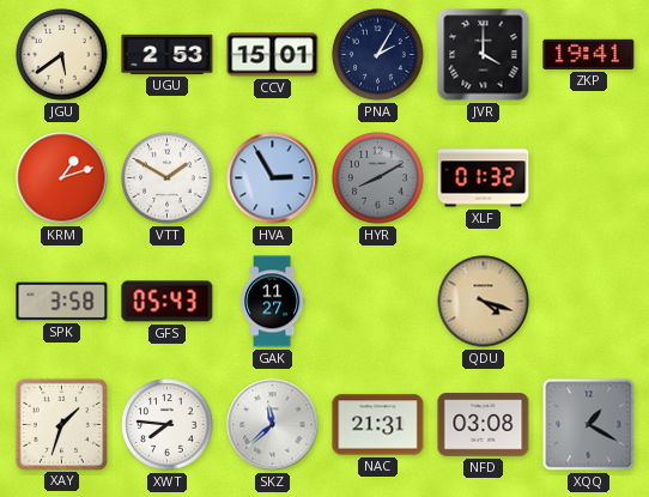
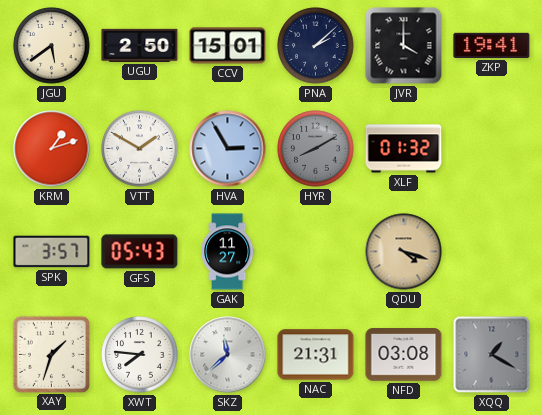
UGU: 2:53 -> 2:50
PNA: 2:05 -> 2:08
SPK: 3:58 -> 3:57
